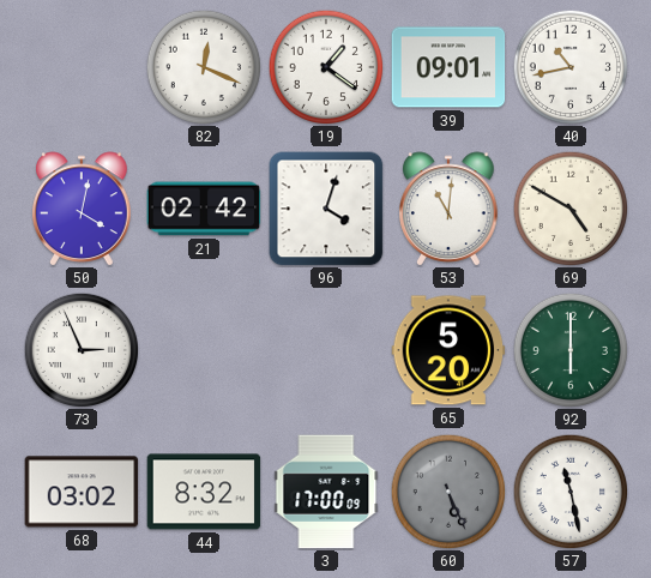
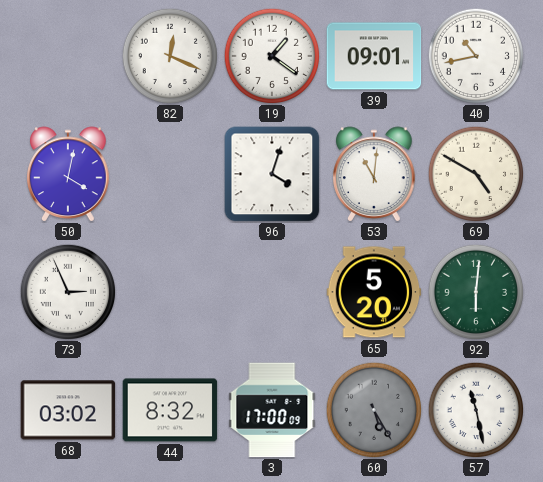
21: 02:42 -> none
92: 6:00 -> 6:01
60: 5:26 -> 5:25
